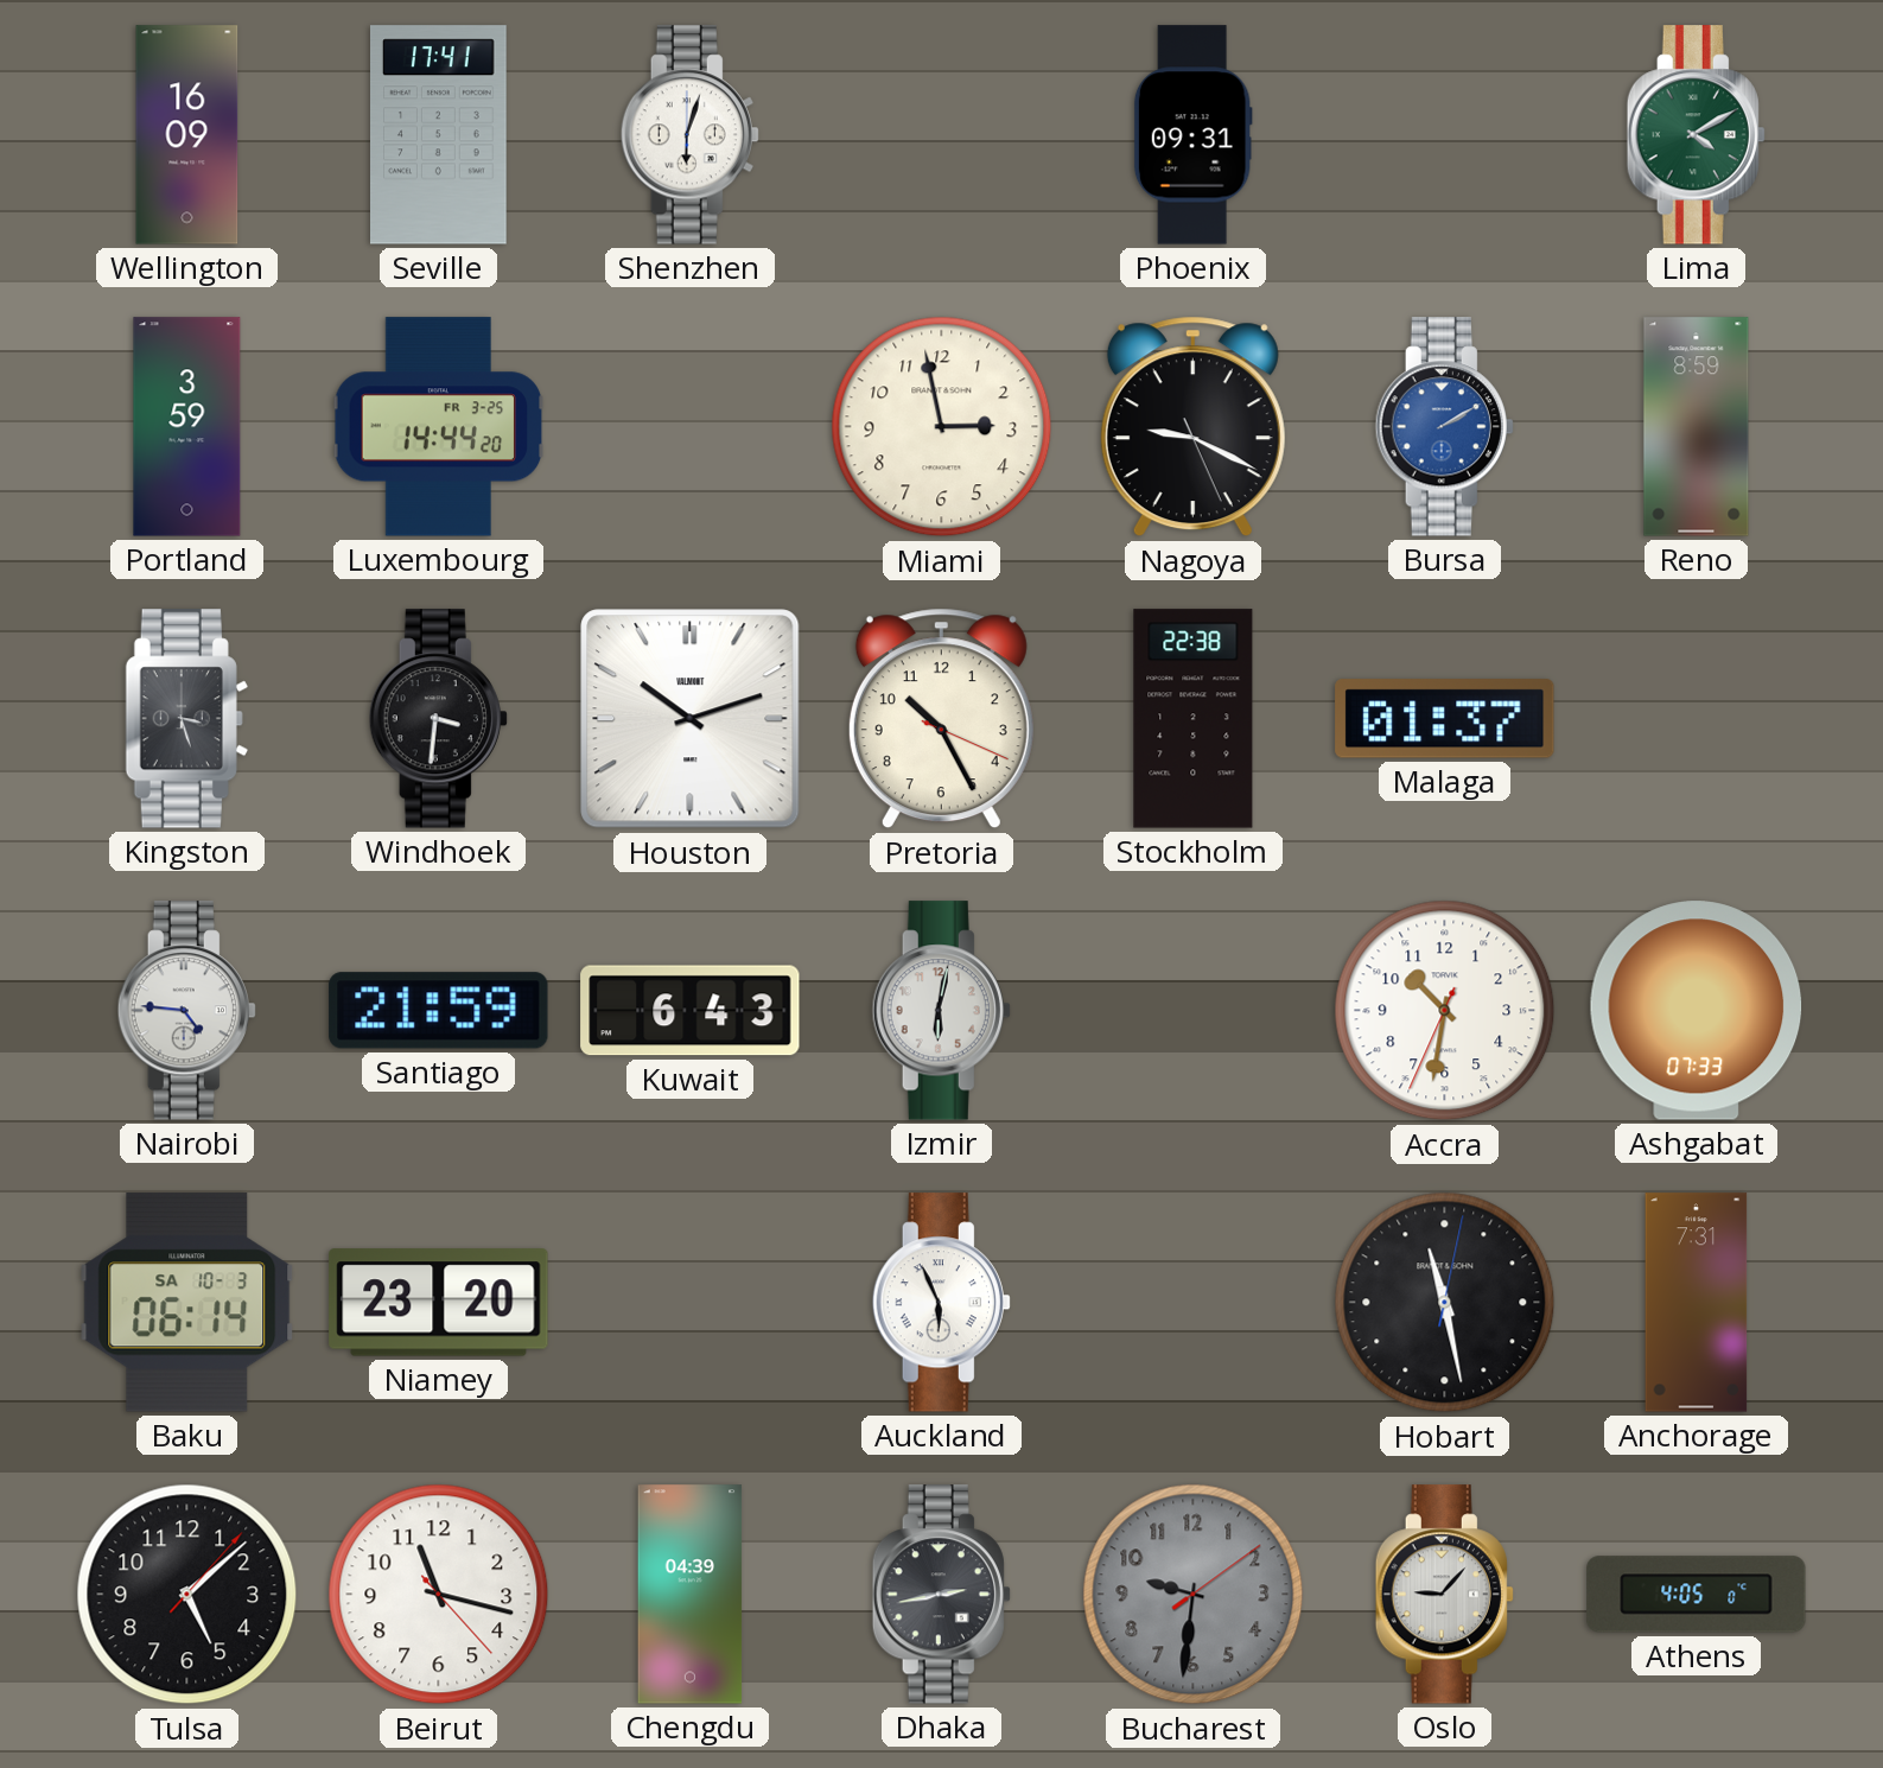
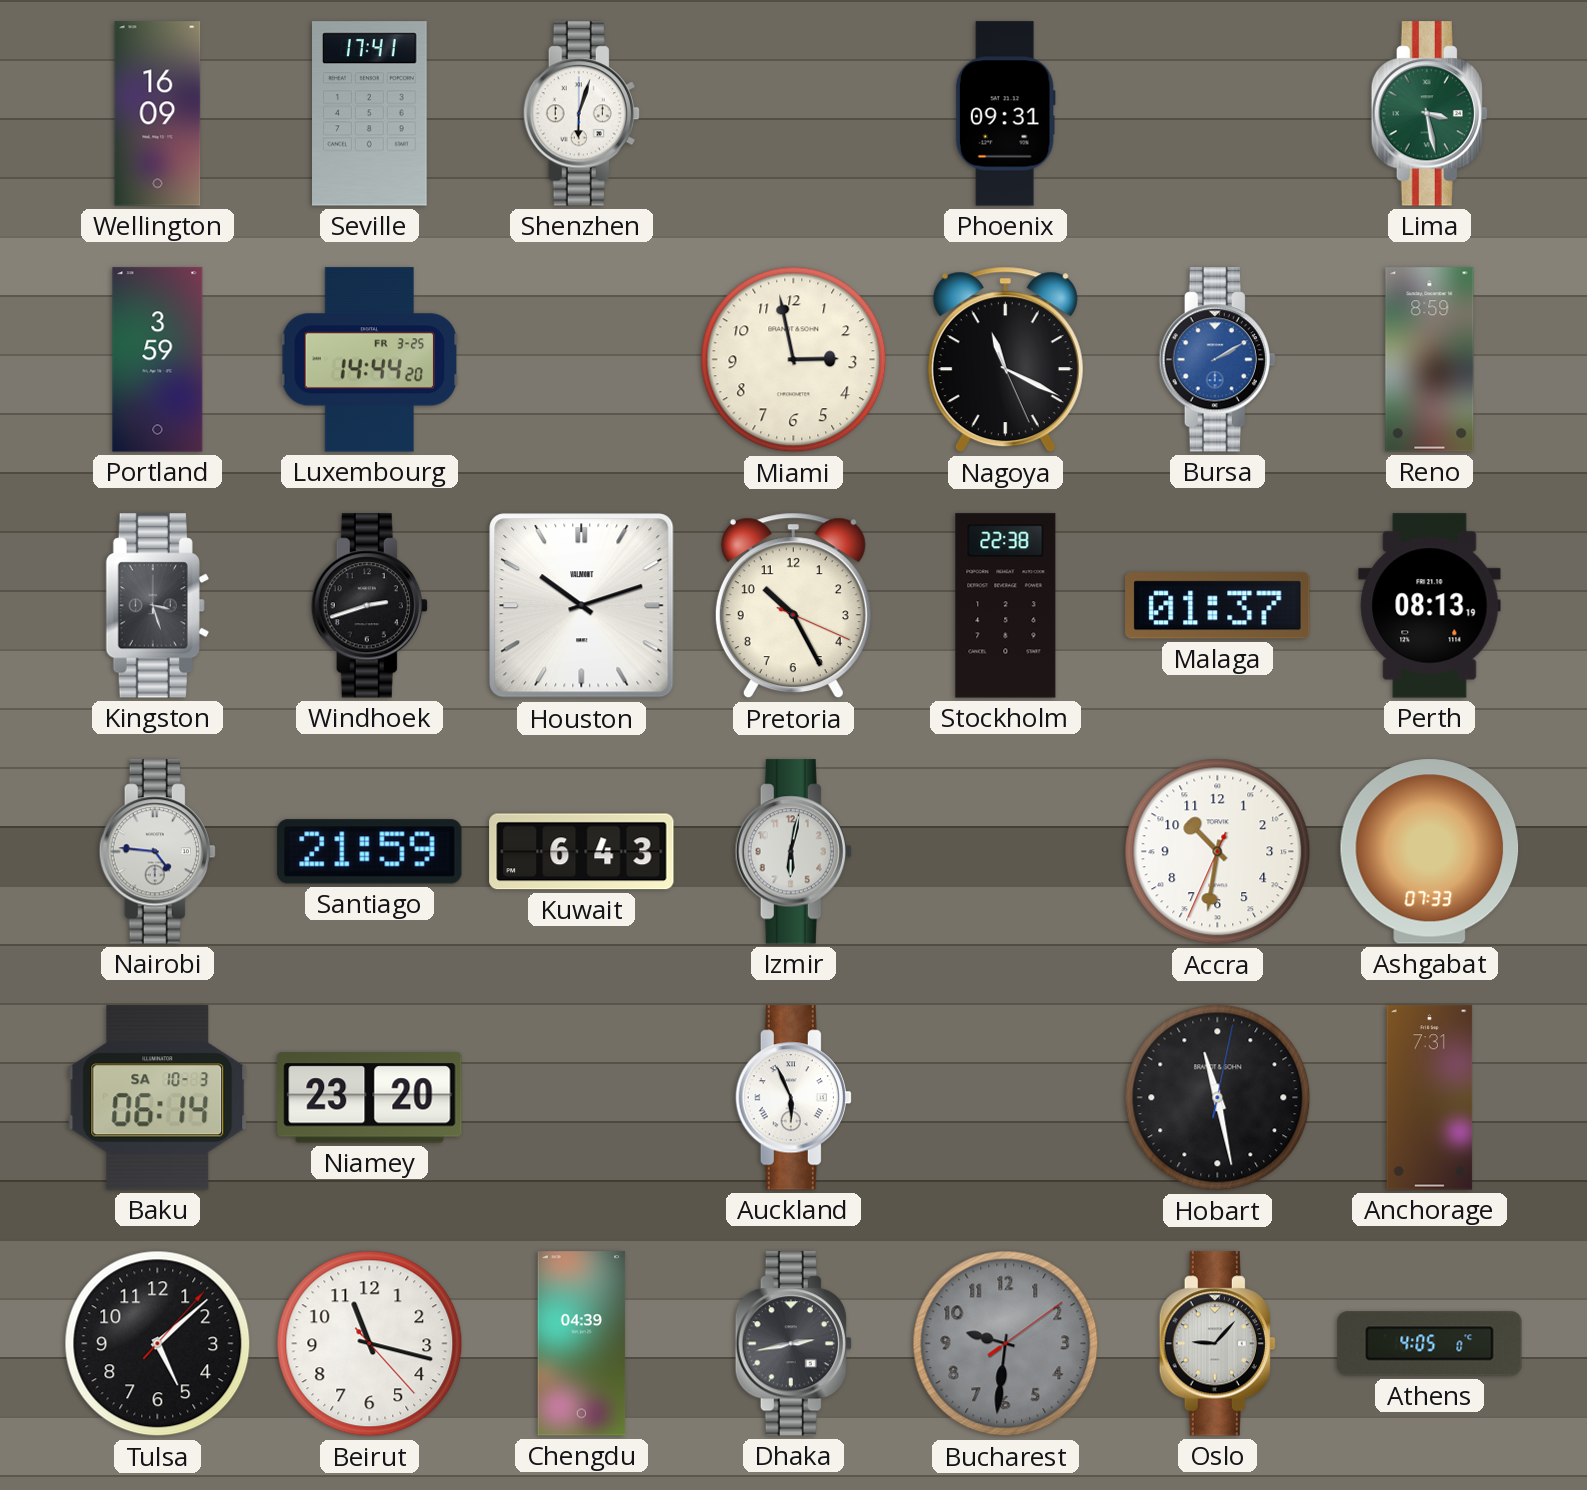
Lima: 4:10 -> 3:28
Nagoya: 9:19 -> 11:19
Windhoek: 3:31 -> 2:42
Perth: none -> 08:13
